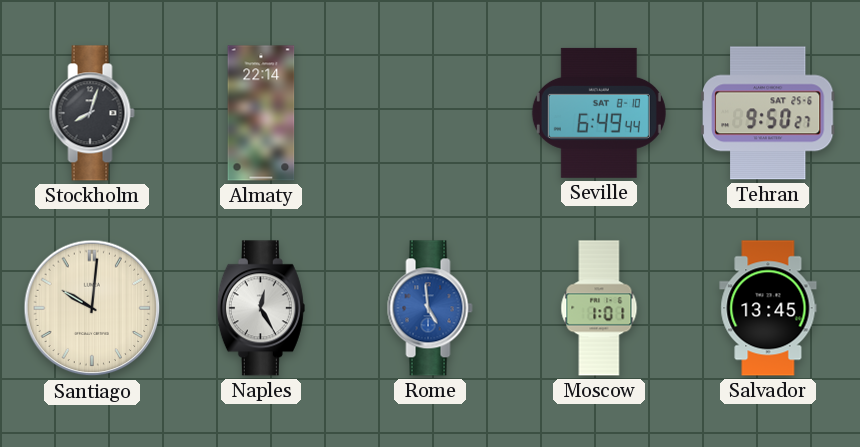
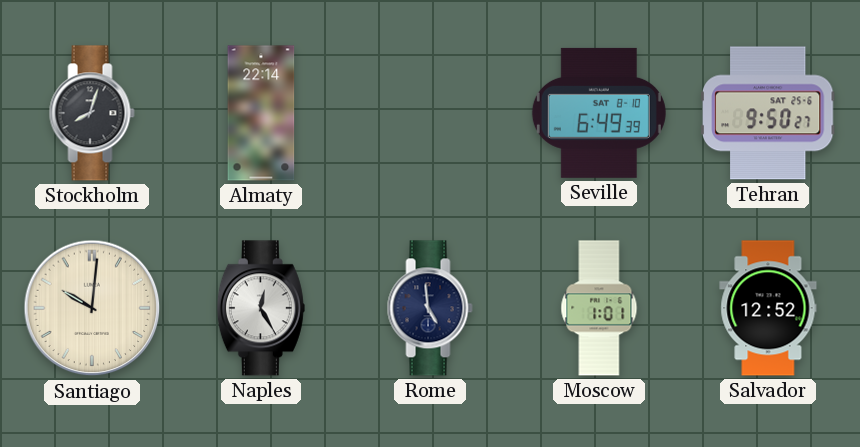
Seville: 6:49:44 -> 6:49:39
Rome dial: blue -> navy
Salvador: 13:45 -> 12:52
